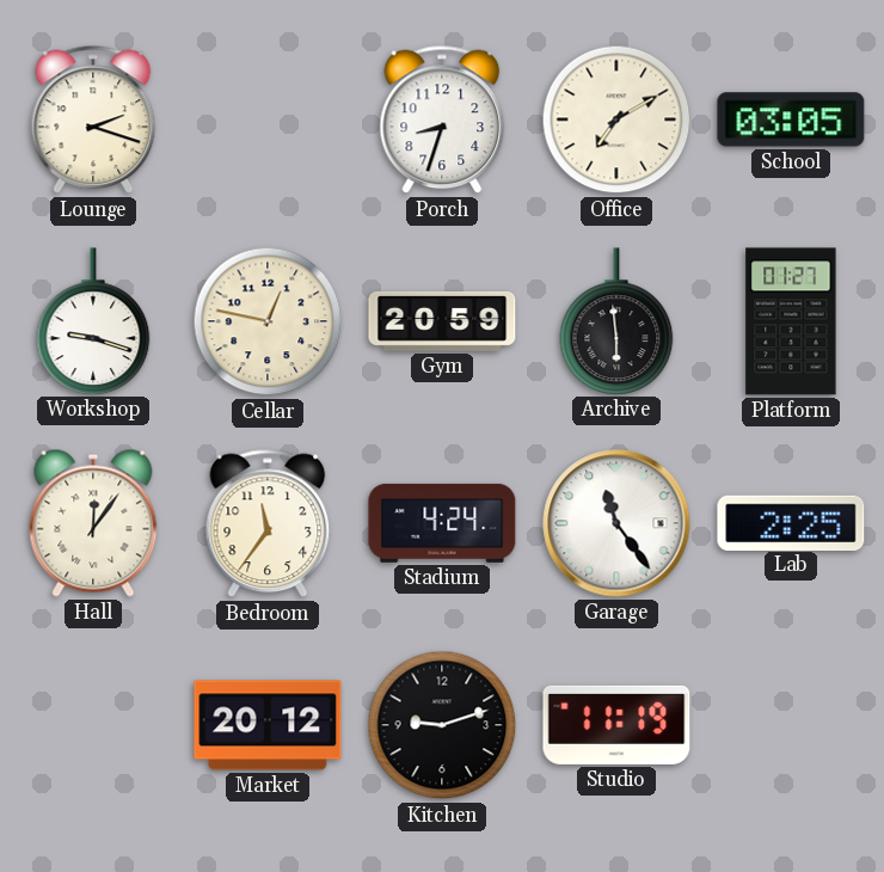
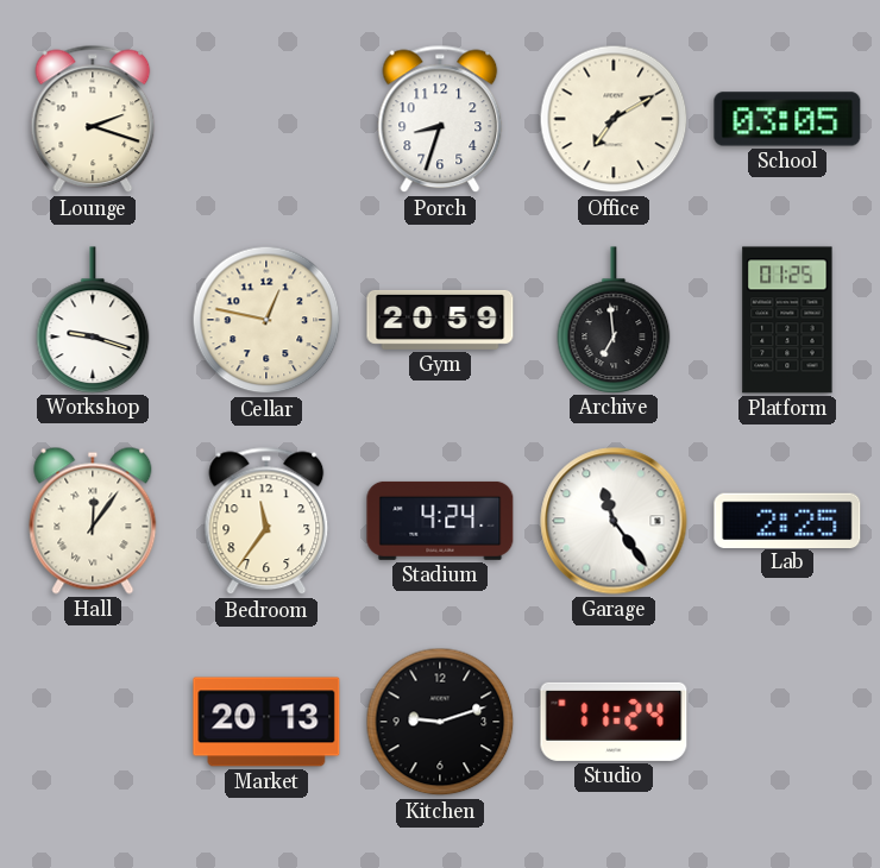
Archive: 5:59 -> 6:59
Platform: 01:27 -> 01:25
Market: 20:12 -> 20:13
Studio: 11:19 -> 11:24
